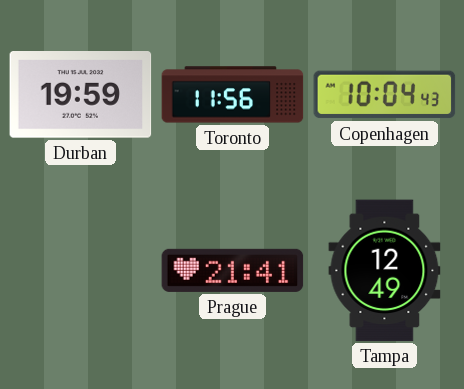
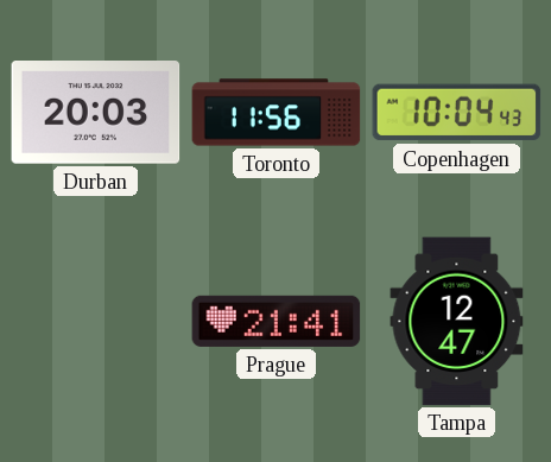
Durban: 19:59 -> 20:03
Tampa: 12:49 -> 12:47
